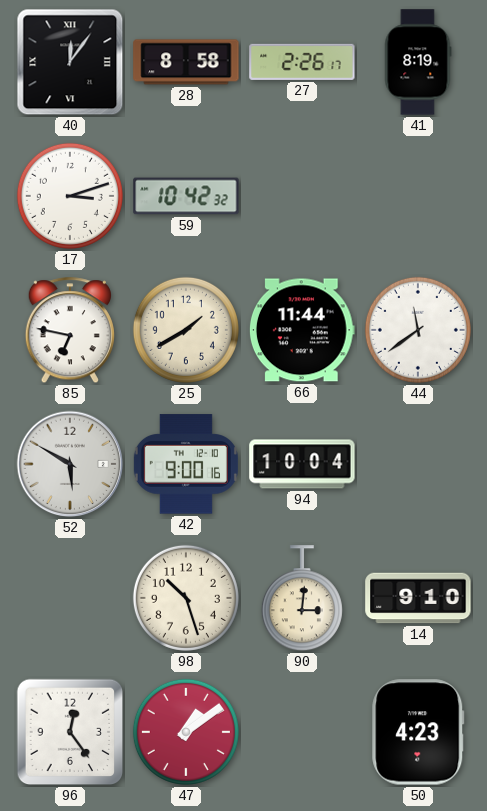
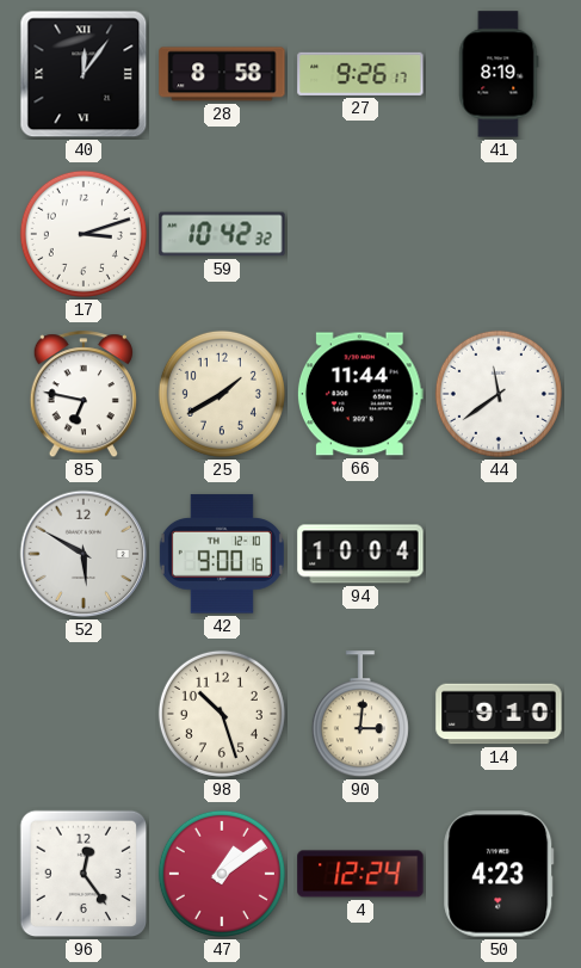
27: 2:26 -> 9:26
4: none -> 12:24
